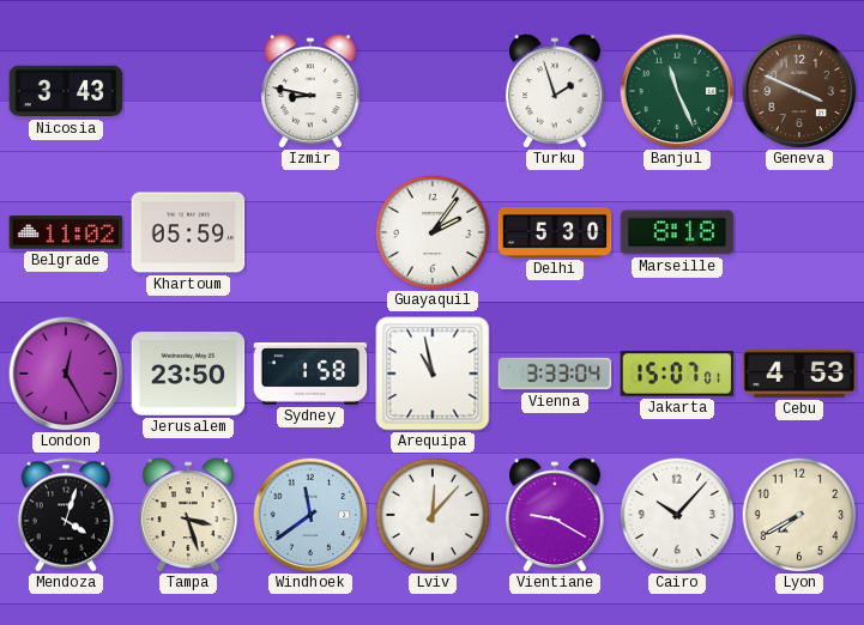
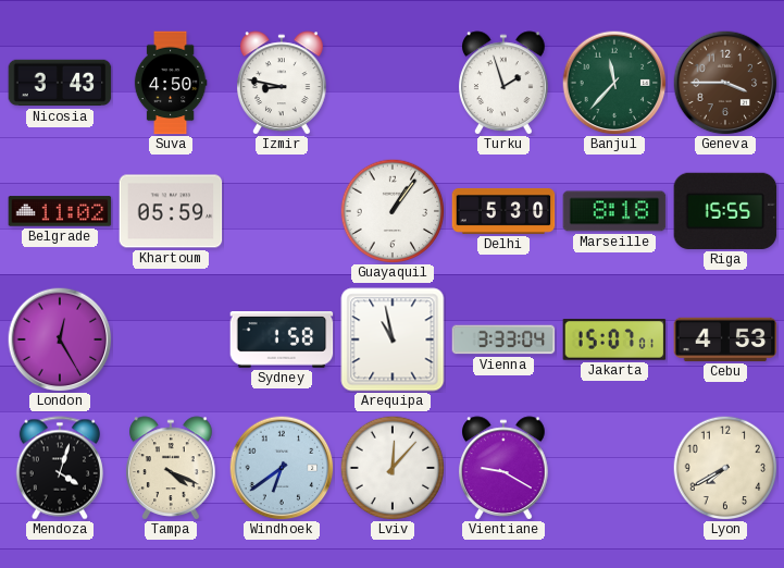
Suva: none -> 4:50
Banjul: 11:26 -> 11:37
Geneva: 3:49 -> 3:45
Guayaquil: 2:06 -> 1:06
Riga: none -> 15:55
Jerusalem: 23:50 -> none
Tampa: 3:27 -> 4:19
Windhoek: 11:39 -> 6:39
Cairo: 10:07 -> none
